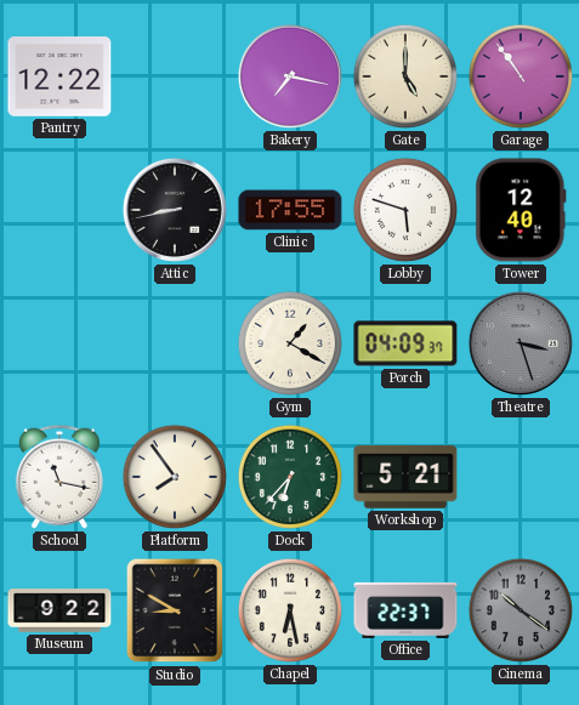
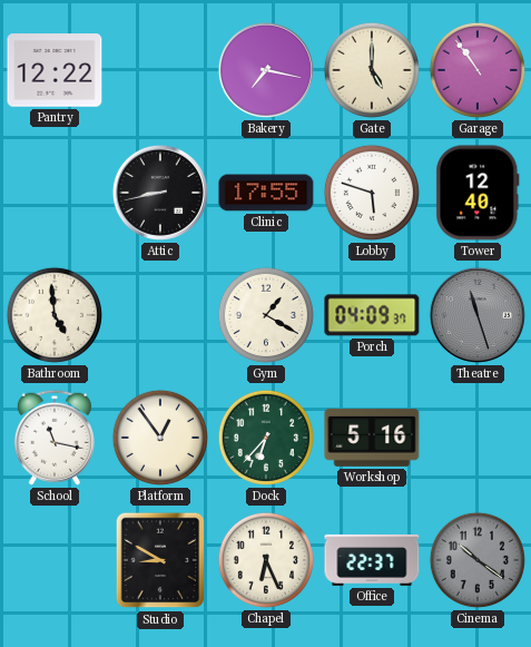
Bathroom: none -> 4:59
Theatre: 3:27 -> 11:27
Platform: 7:54 -> 12:54
Workshop: 5:21 -> 5:16
Museum: 9:22 -> none
Chapel: 6:28 -> 6:26
